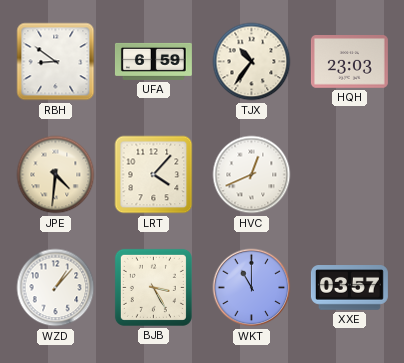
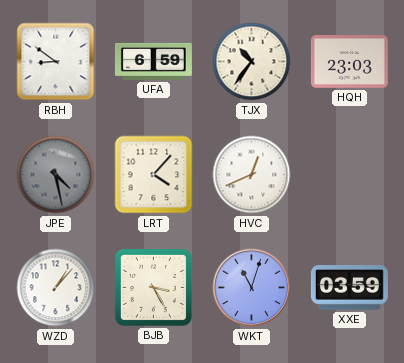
JPE: 4:31 -> 4:28
JPE dial: cream -> grey
WKT: 11:00 -> 11:03
XXE: 03:57 -> 03:59
